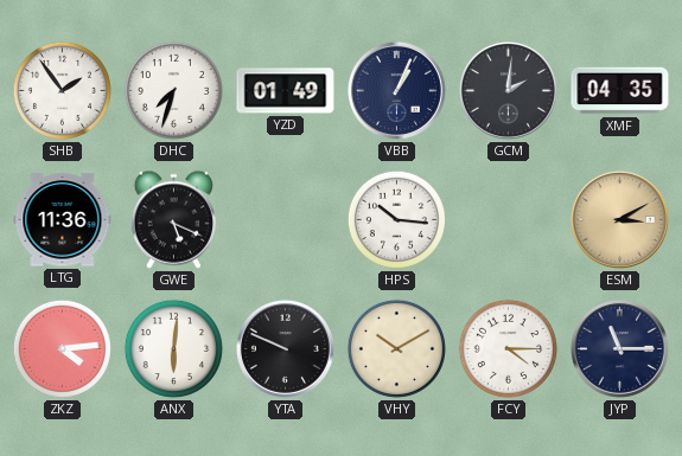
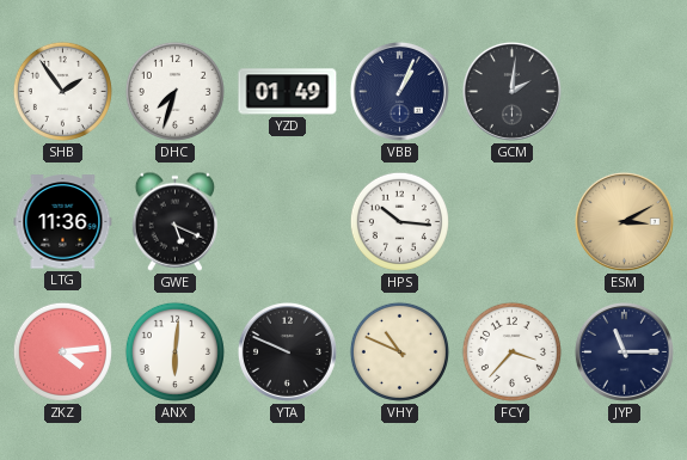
XMF: 04:35 -> none
VHY: 10:10 -> 10:49
FCY: 4:15 -> 3:37
